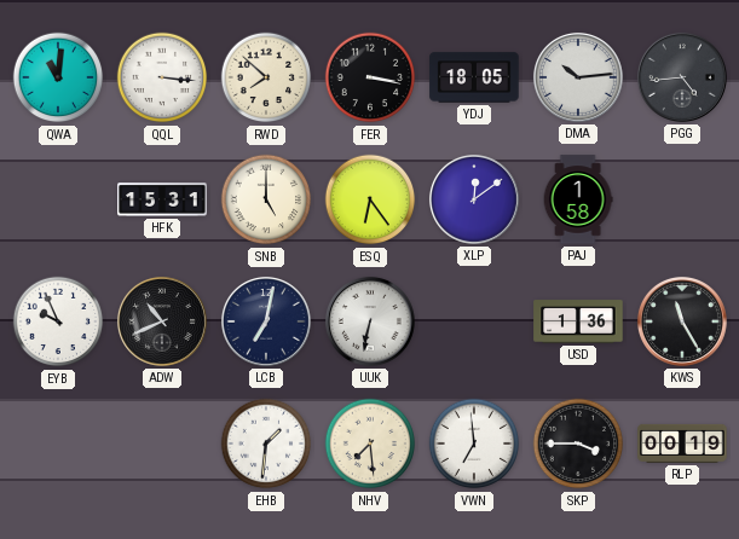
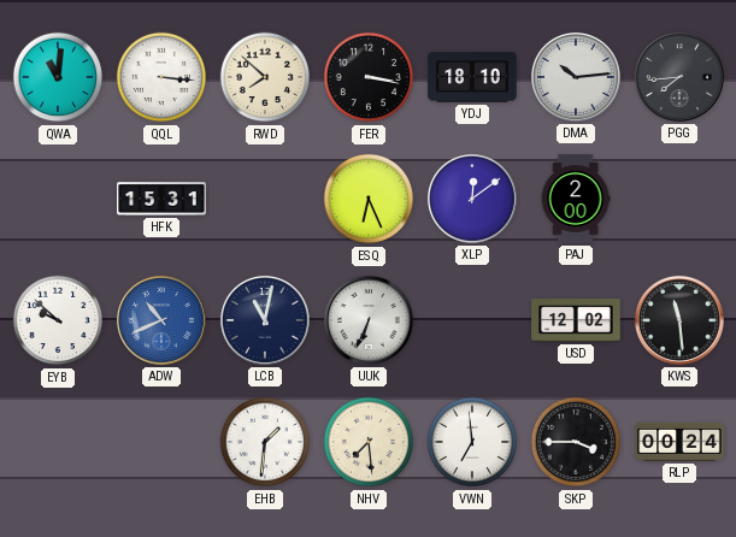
YDJ: 18:05 -> 18:10
PGG: 4:44 -> 7:44
SNB: 5:00 -> none
ESQ: 6:24 -> 6:26
PAJ: 1:58 -> 2:00
EYB: 9:56 -> 9:52
ADW dial: black -> blue
LCB: 7:02 -> 11:02
UUK: 6:32 -> 6:34
USD: 1:36 -> 12:02
KWS: 11:25 -> 11:29
RLP: 00:19 -> 00:24
